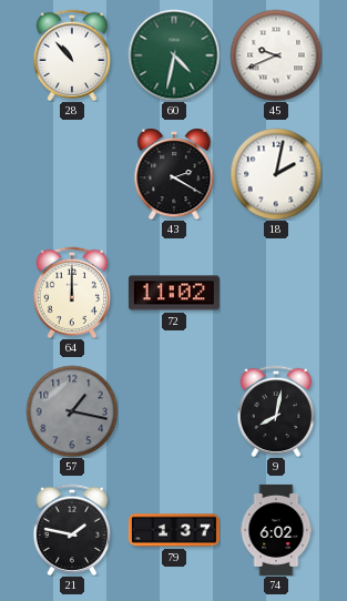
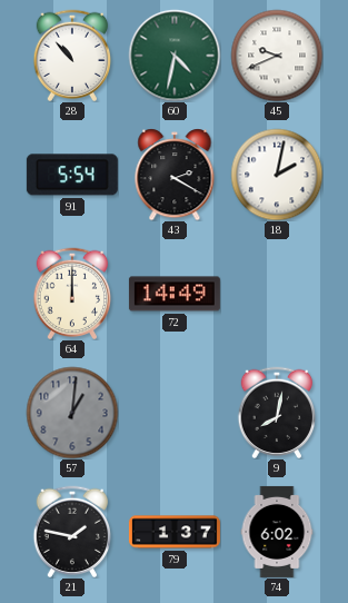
91: none -> 5:54
72: 11:02 -> 14:49
57: 1:17 -> 1:01
